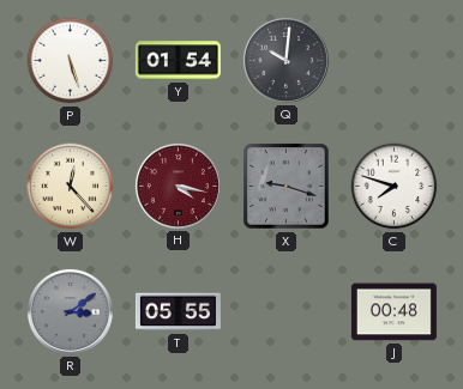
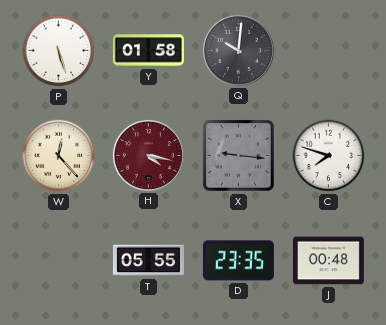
Y: 01:54 -> 01:58
X: 9:18 -> 9:16
R: 3:09 -> none
D: none -> 23:35
